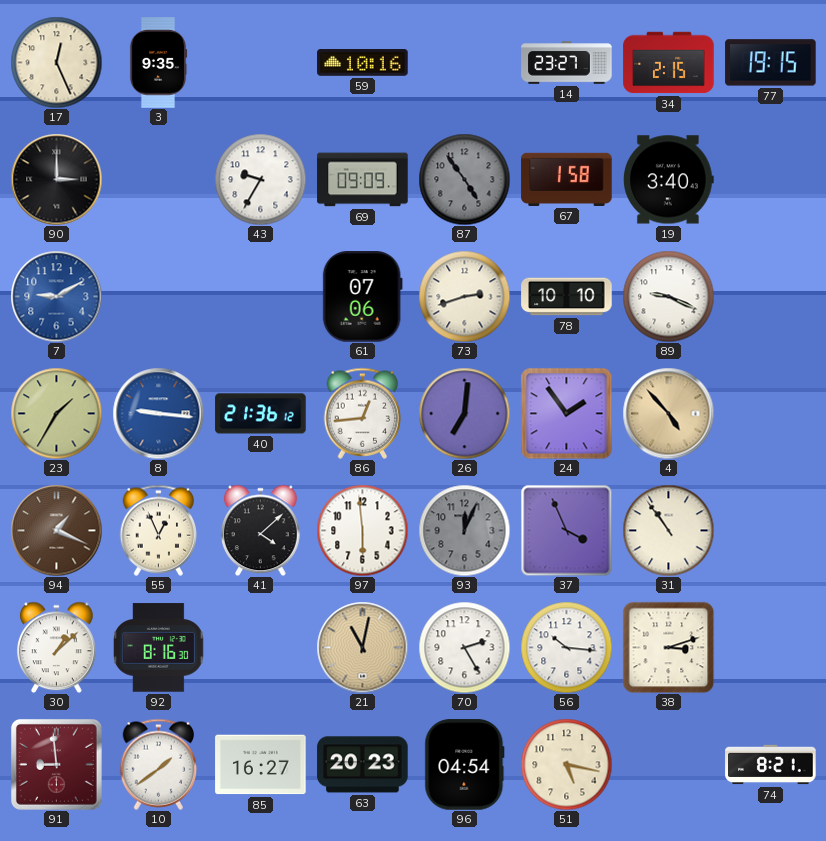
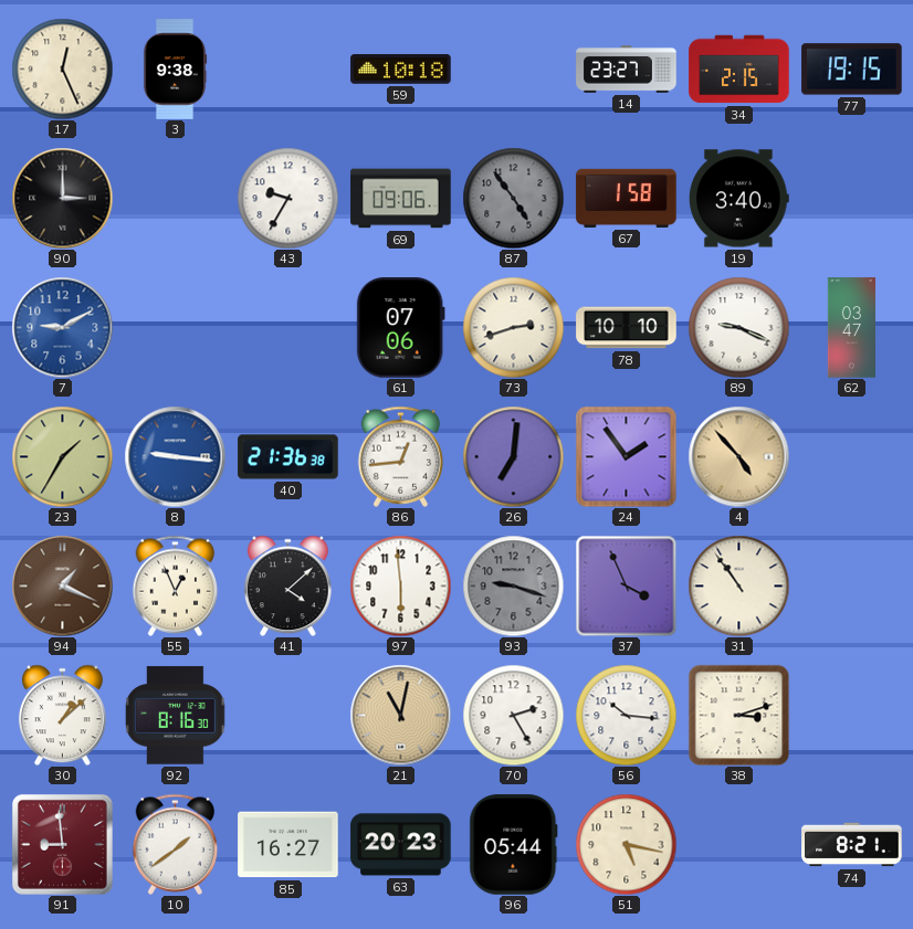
3: 9:35 -> 9:38
59: 10:16 -> 10:18
69: 09:09 -> 09:06
62: none -> 03:47
40: 21:36:12 -> 21:36:38
93: 12:04 -> 9:18
96: 04:54 -> 05:44
